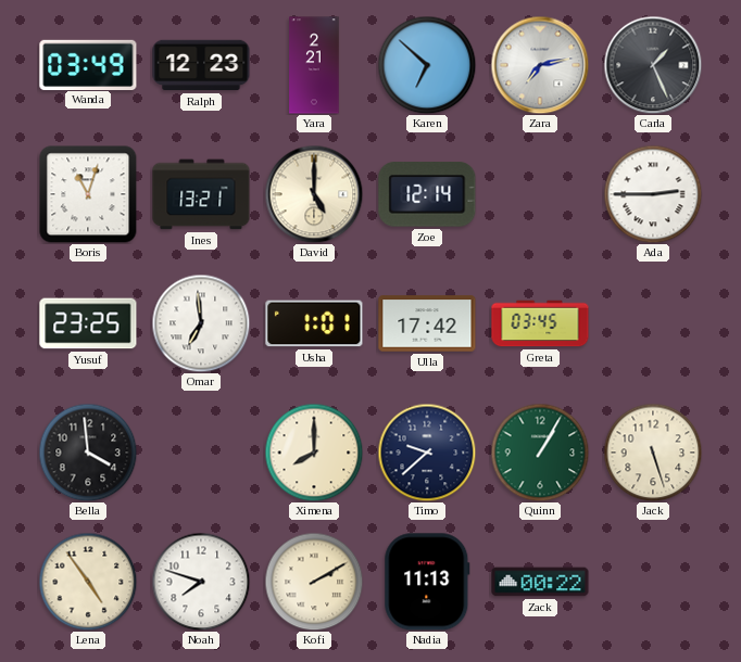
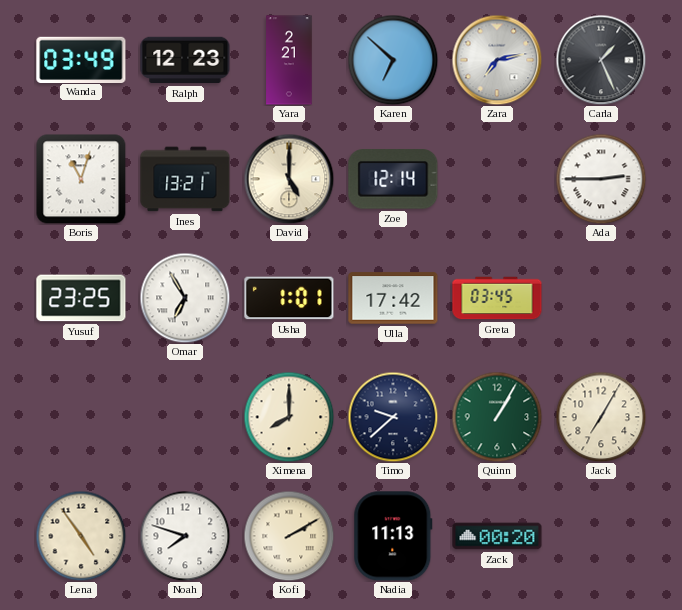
Omar: 6:59 -> 6:55
Bella: 3:59 -> none
Jack: 5:27 -> 7:05
Zack: 00:22 -> 00:20
